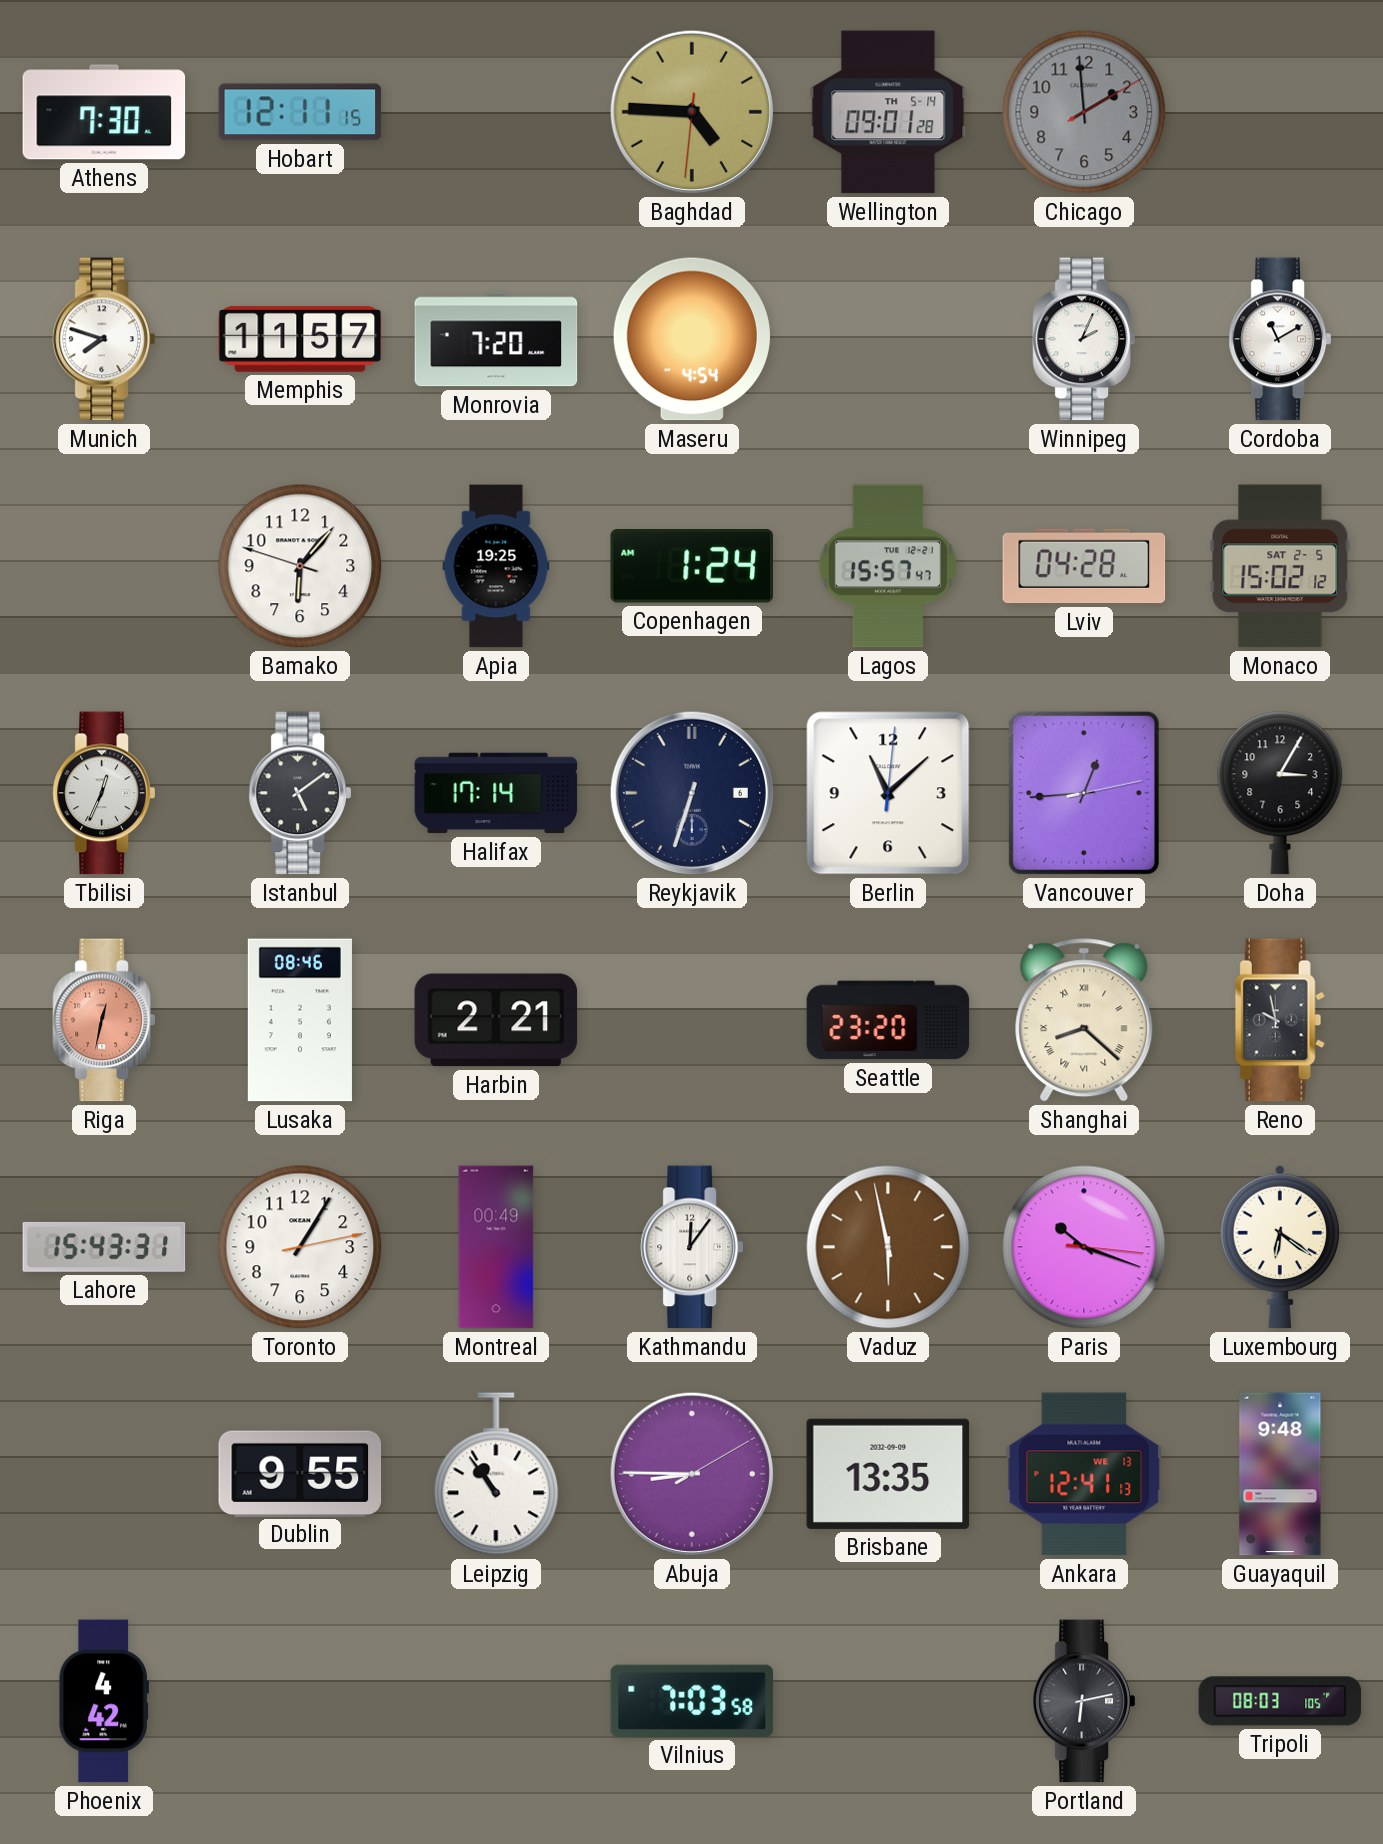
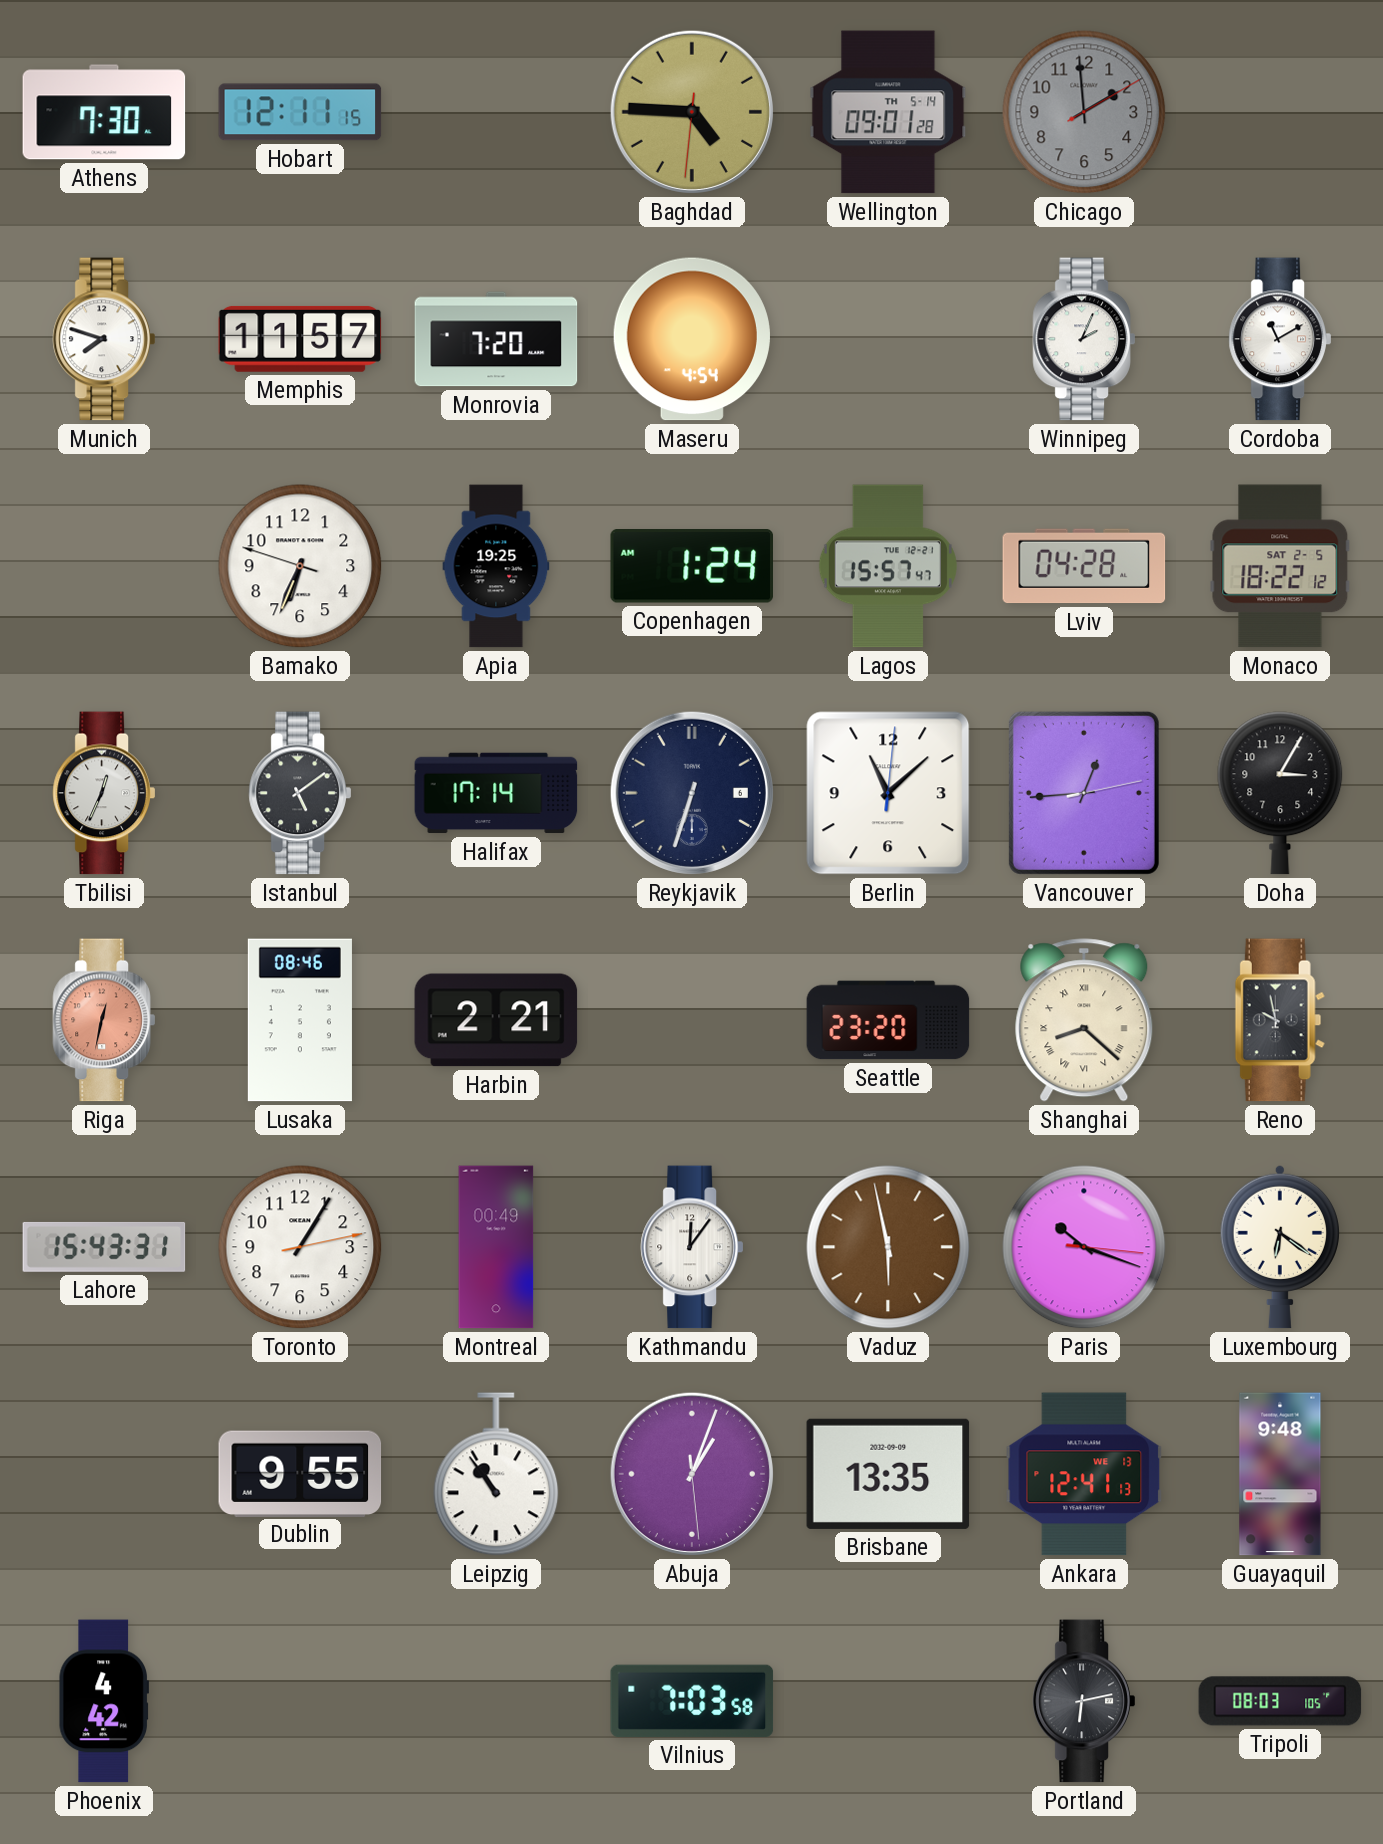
Bamako: 6:06 -> 6:33
Monaco: 15:02 -> 18:22
Abuja: 8:45 -> 1:03
